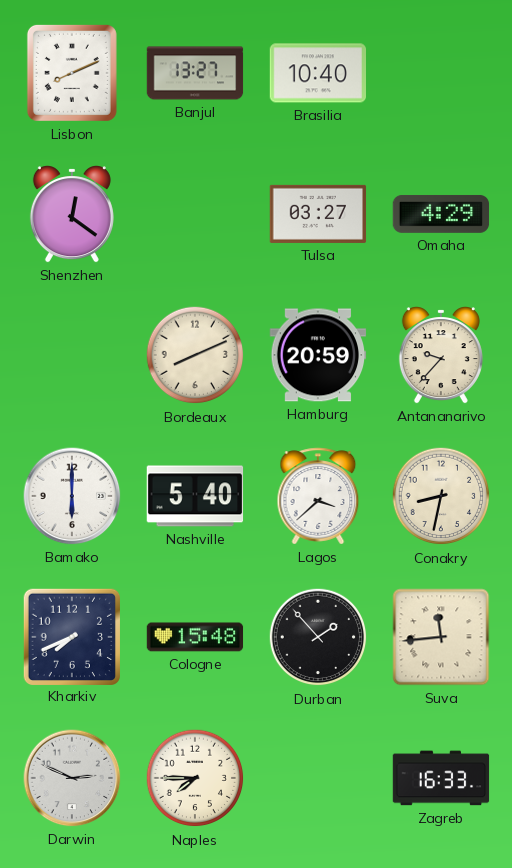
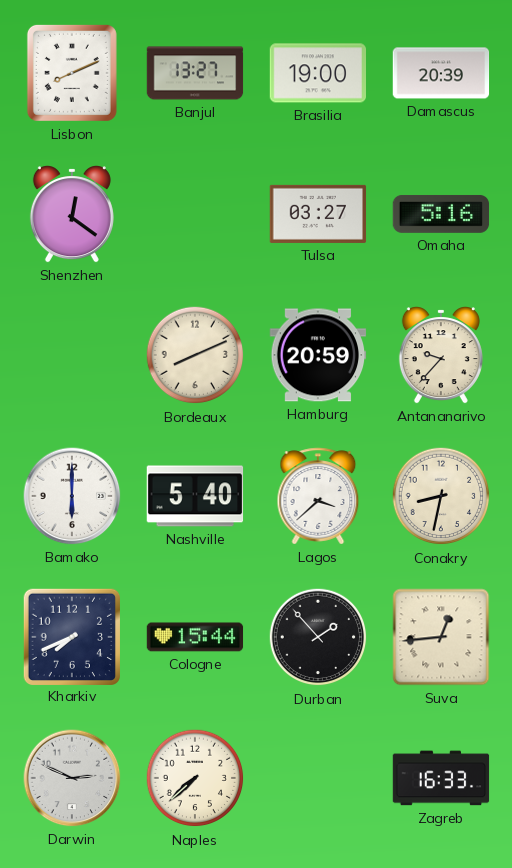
Brasilia: 10:40 -> 19:00
Damascus: none -> 20:39
Omaha: 4:29 -> 5:16
Cologne: 15:48 -> 15:44
Suva: 11:44 -> 12:44
Naples: 7:45 -> 7:38
